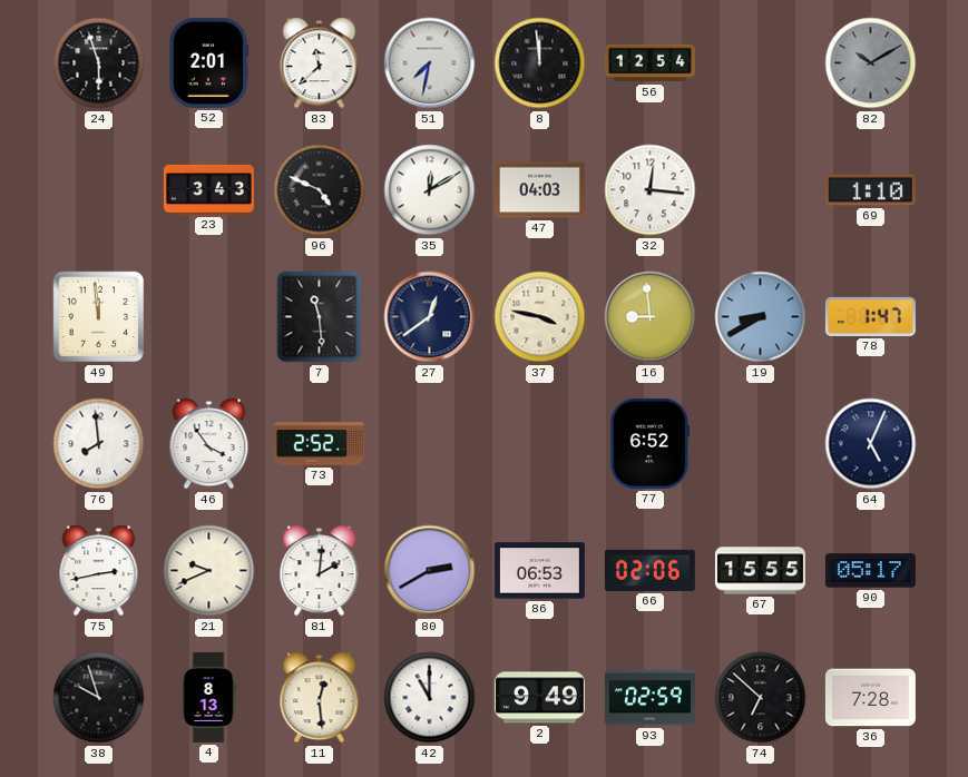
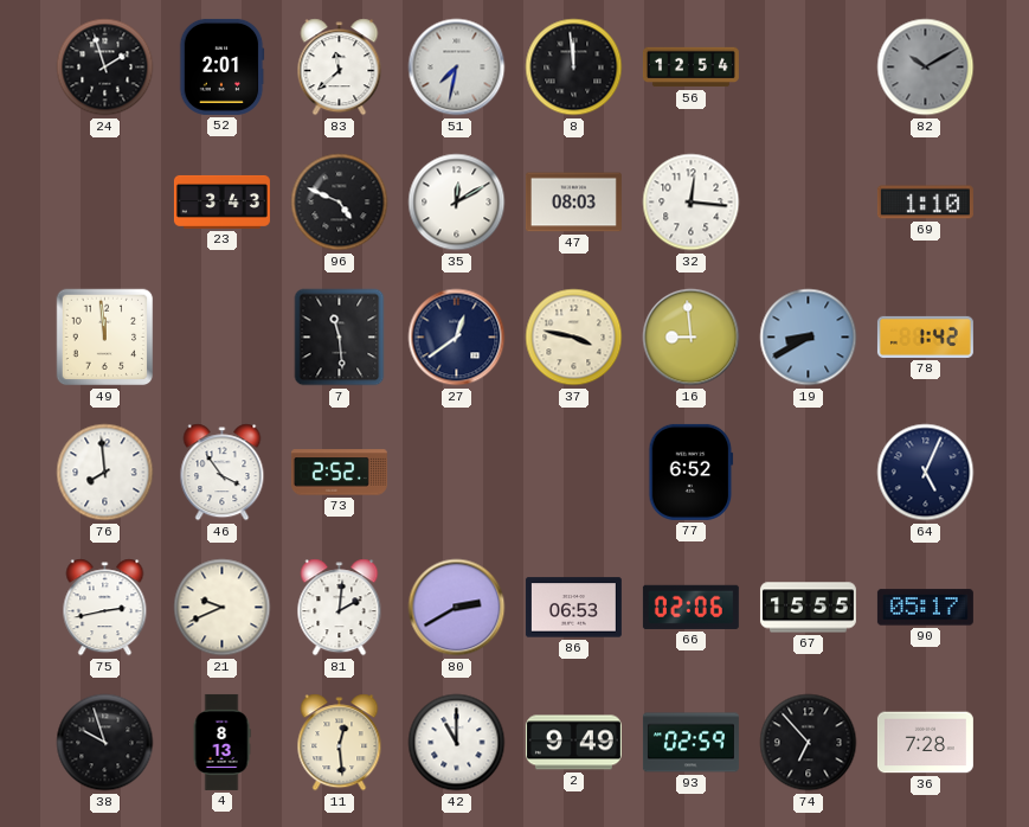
24: 5:57 -> 1:57
47: 04:03 -> 08:03
78: 1:47 -> 1:42
74: 6:52 -> 6:53
